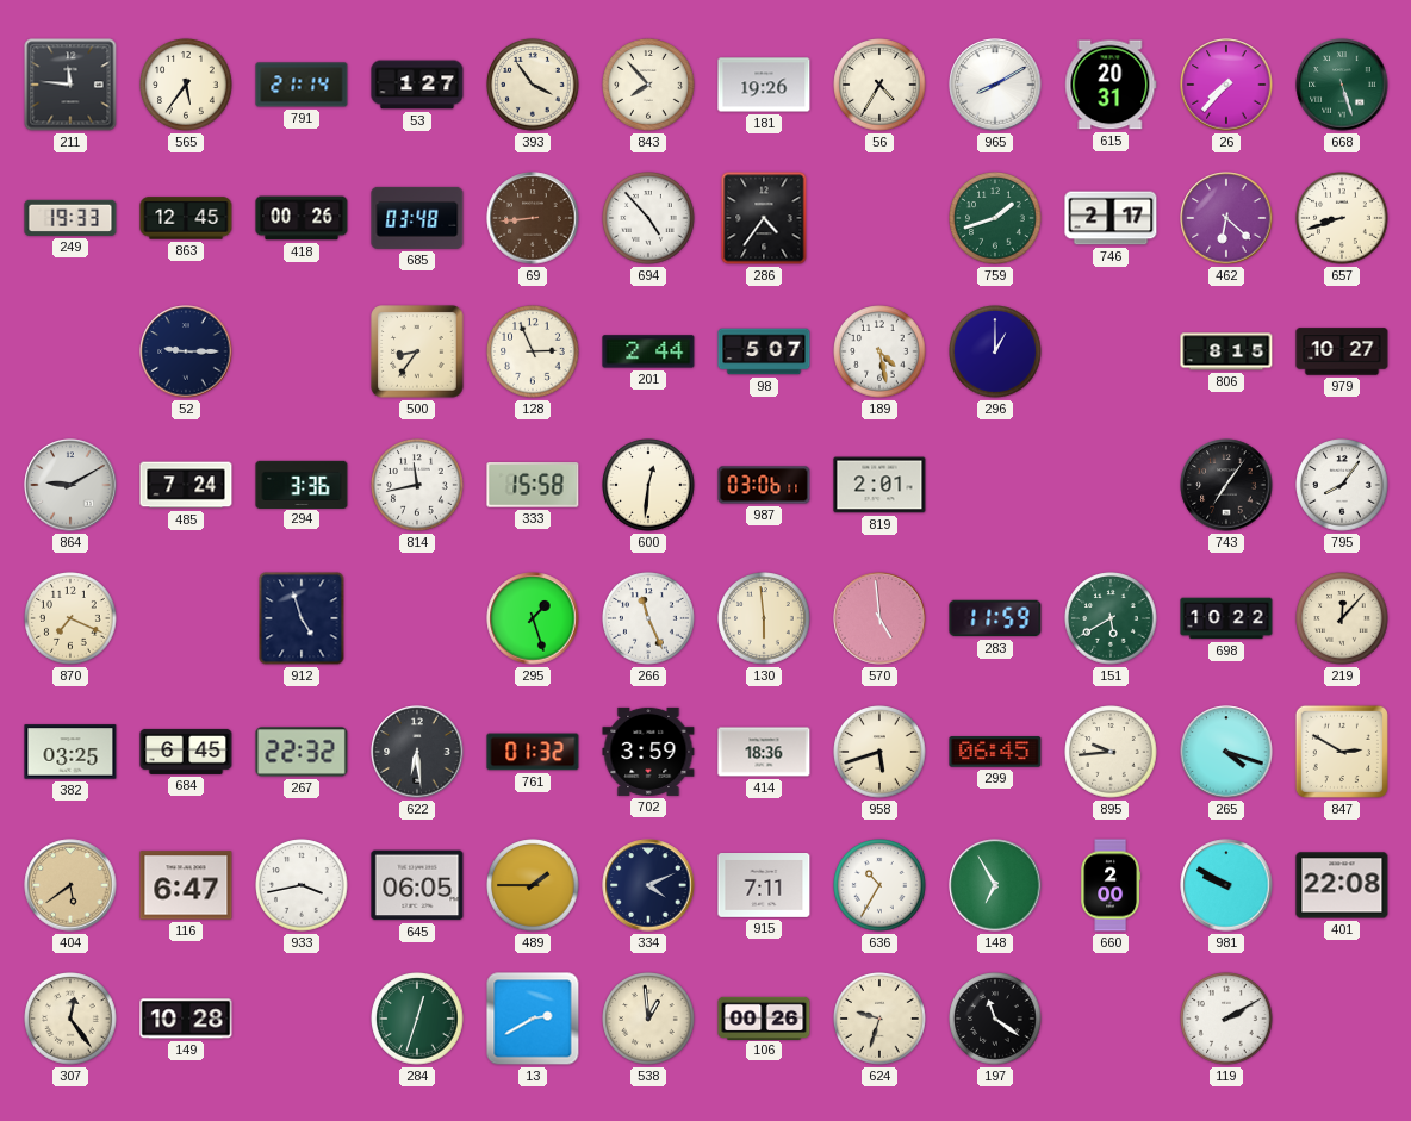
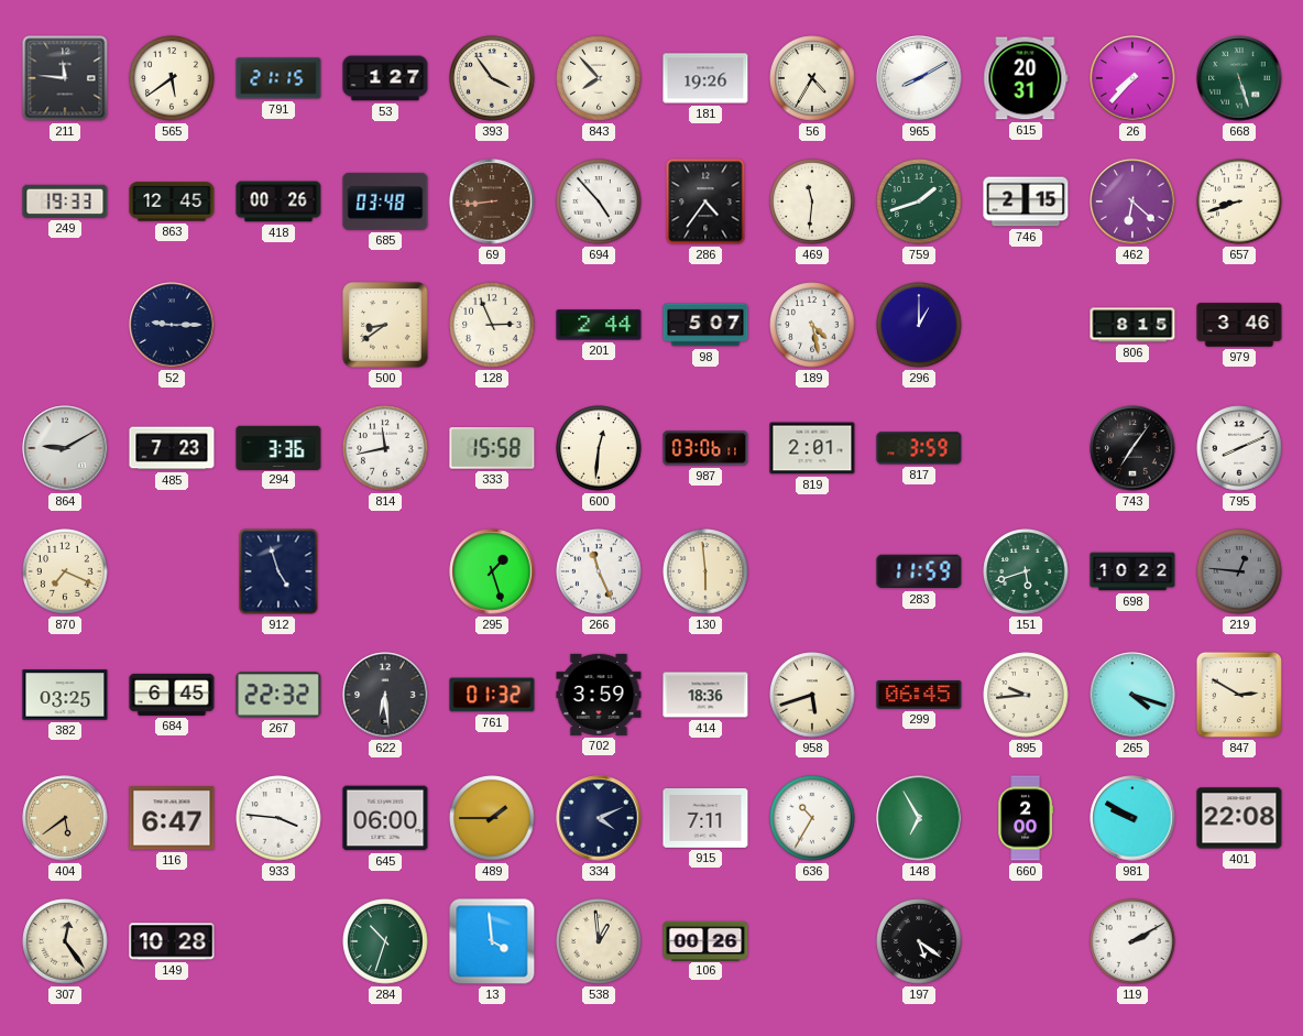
565: 5:36 -> 5:39
791: 21:14 -> 21:15
469: none -> 11:31
746: 2:17 -> 2:15
500: 8:36 -> 8:39
979: 10:27 -> 3:46
485: 7:24 -> 7:23
817: none -> 3:59
795: 8:06 -> 8:11
570: 4:59 -> none
151: 5:40 -> 5:42
219: 12:07 -> 12:46
219 dial: cream -> grey
933: 3:43 -> 3:46
645: 06:05 -> 06:00
284: 12:33 -> 10:33
13: 2:40 -> 3:59
624: 9:33 -> none
197: 11:21 -> 5:21
